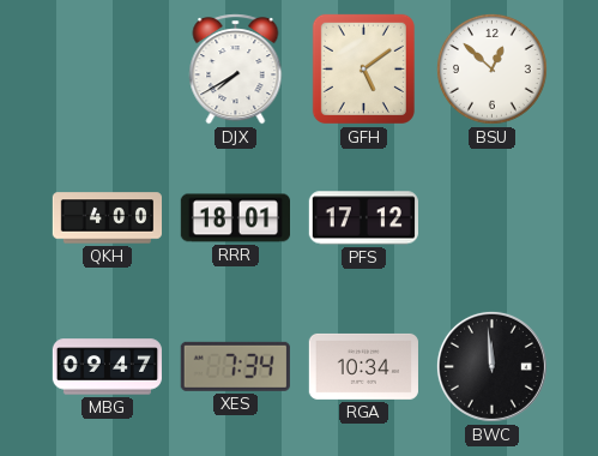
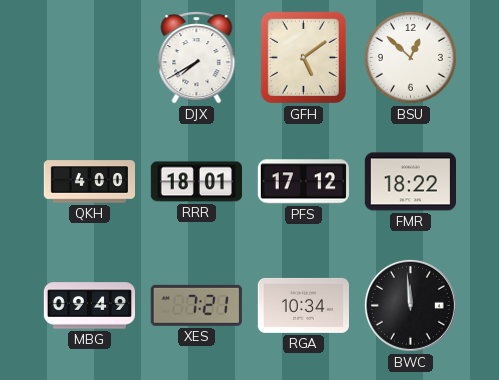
FMR: none -> 18:22
MBG: 09:47 -> 09:49
XES: 7:34 -> 7:21
